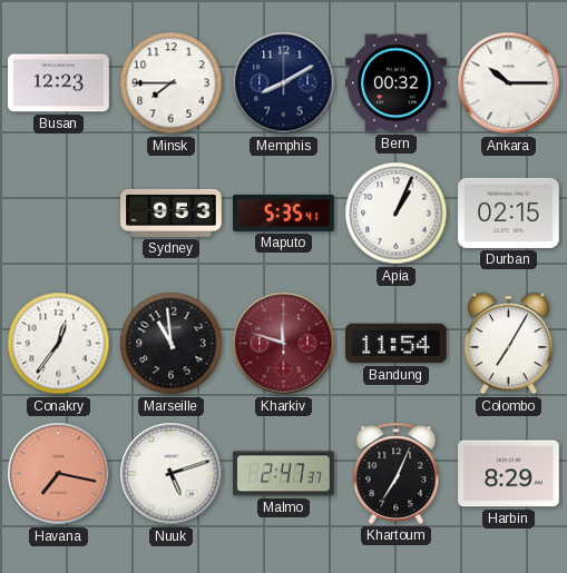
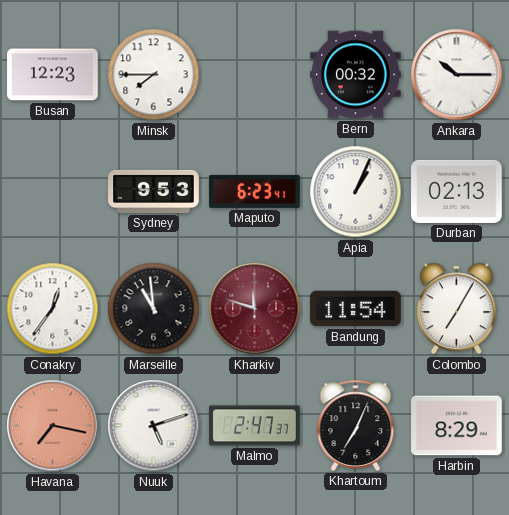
Memphis: 8:10 -> none
Maputo: 5:35 -> 6:23
Durban: 02:15 -> 02:13
